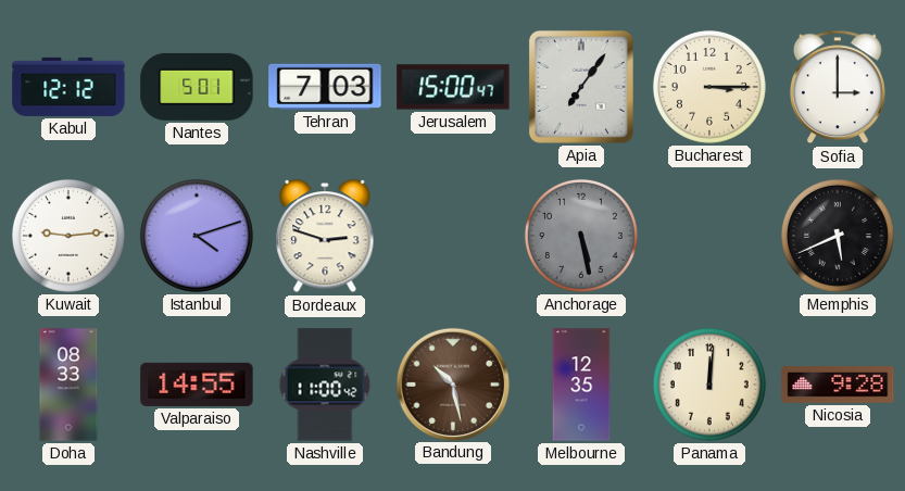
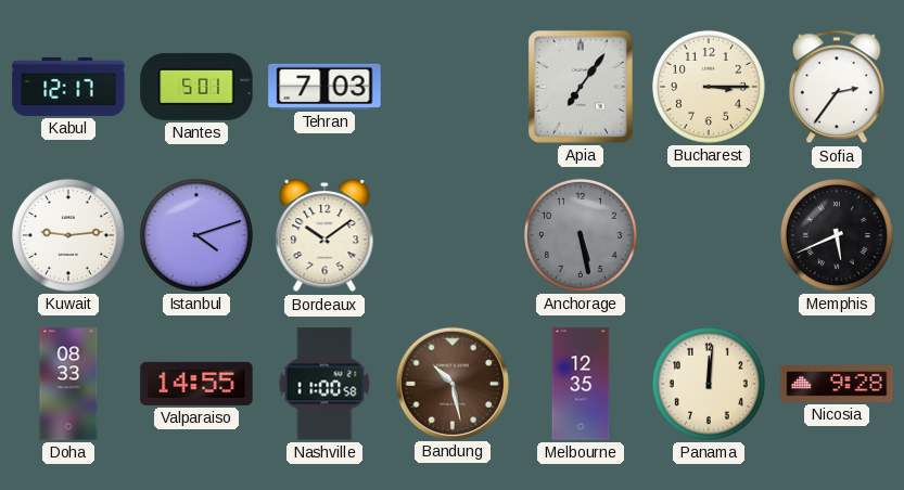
Kabul: 12:12 -> 12:17
Jerusalem: 15:00 -> none
Sofia: 3:00 -> 2:36
Bordeaux: 2:48 -> 10:09
Nashville: 11:00:42 -> 11:00:58
